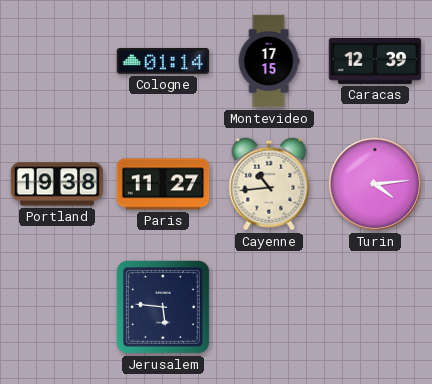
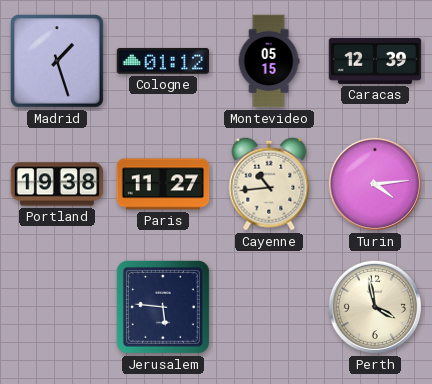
Madrid: none -> 1:27
Cologne: 01:14 -> 01:12
Montevideo: 17:15 -> 05:15
Perth: none -> 3:58
